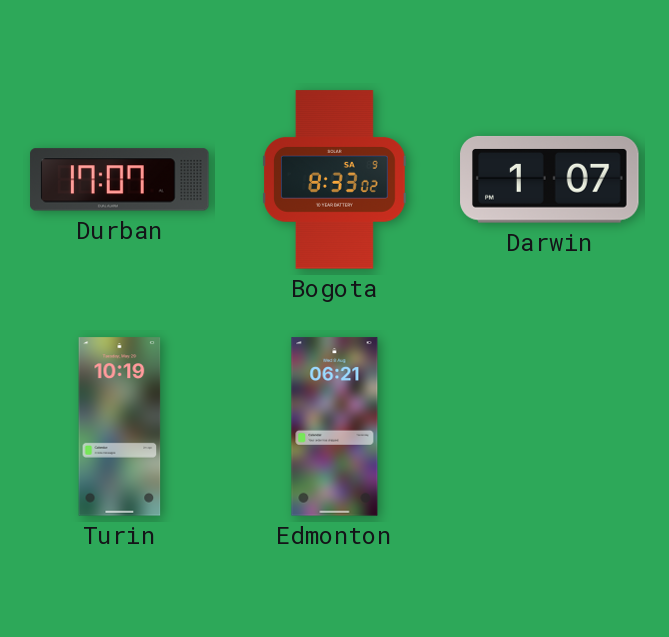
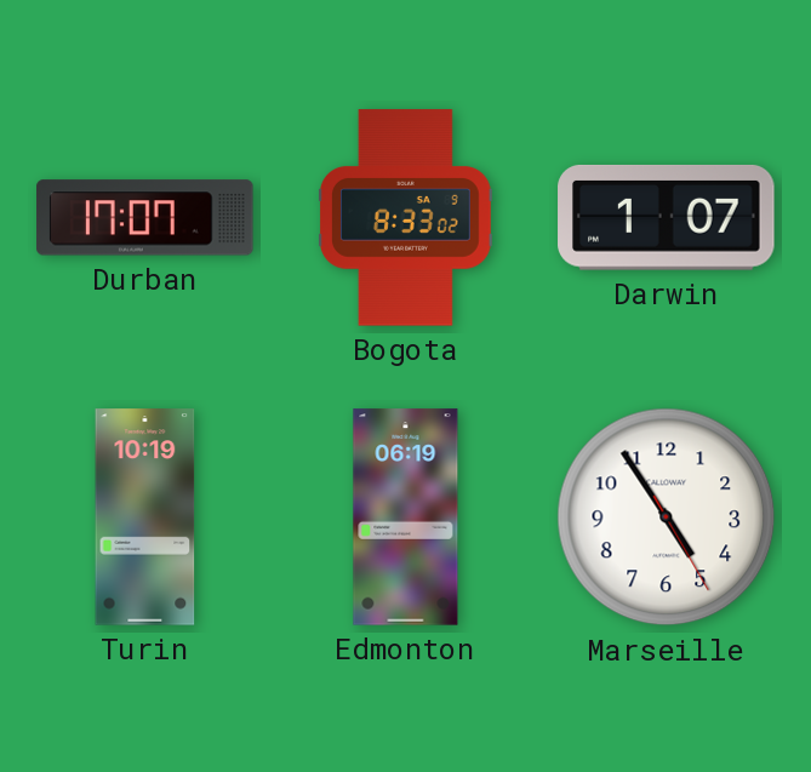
Edmonton: 06:21 -> 06:19
Marseille: none -> 4:54
